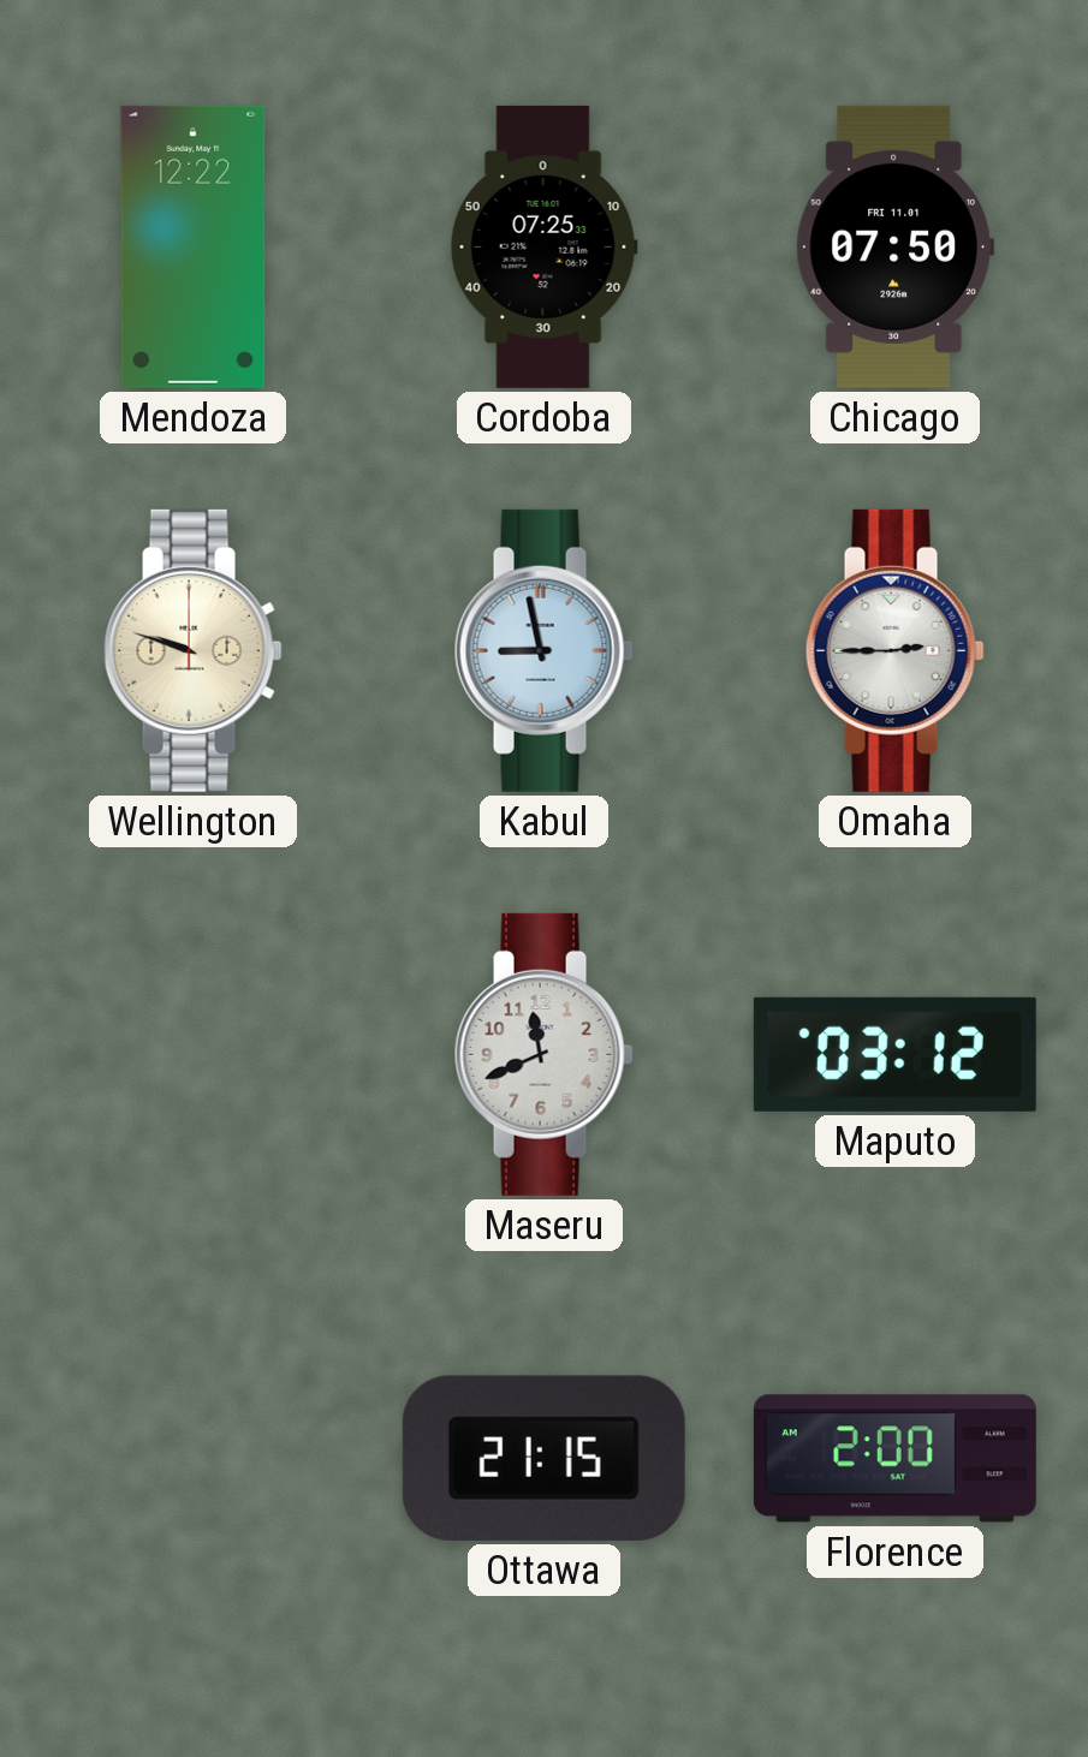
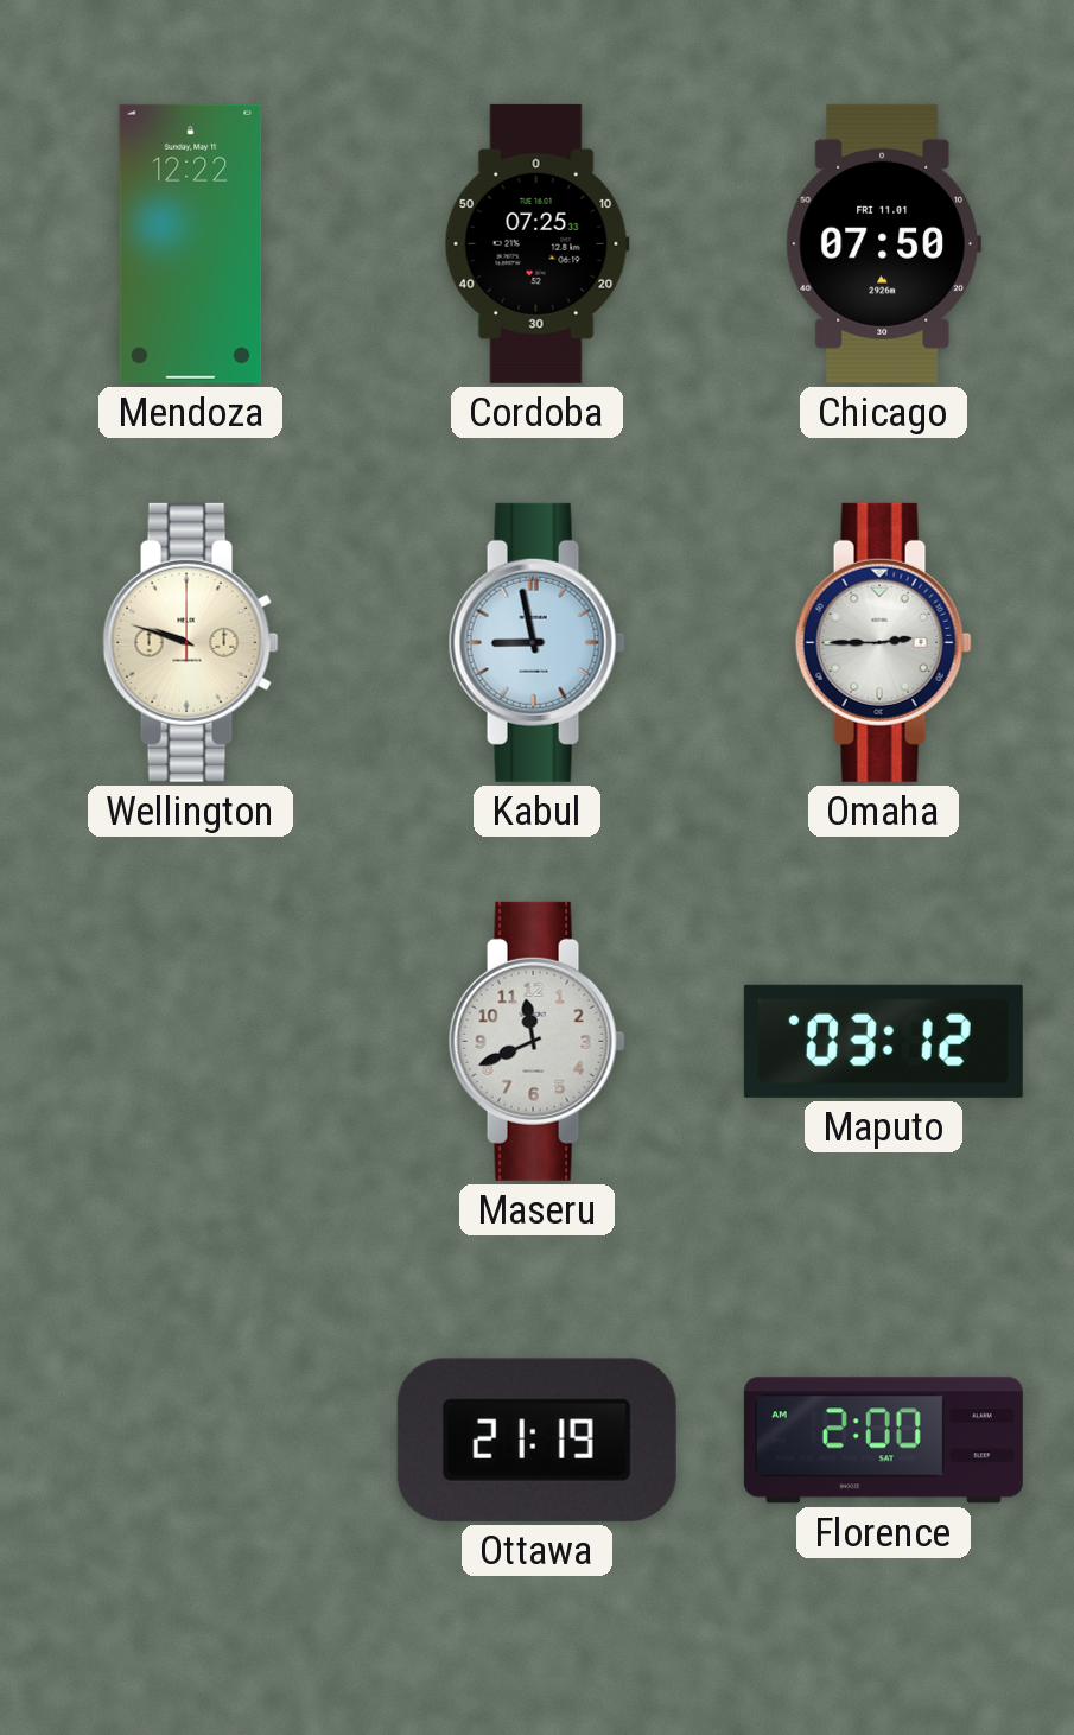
Ottawa: 21:15 -> 21:19
